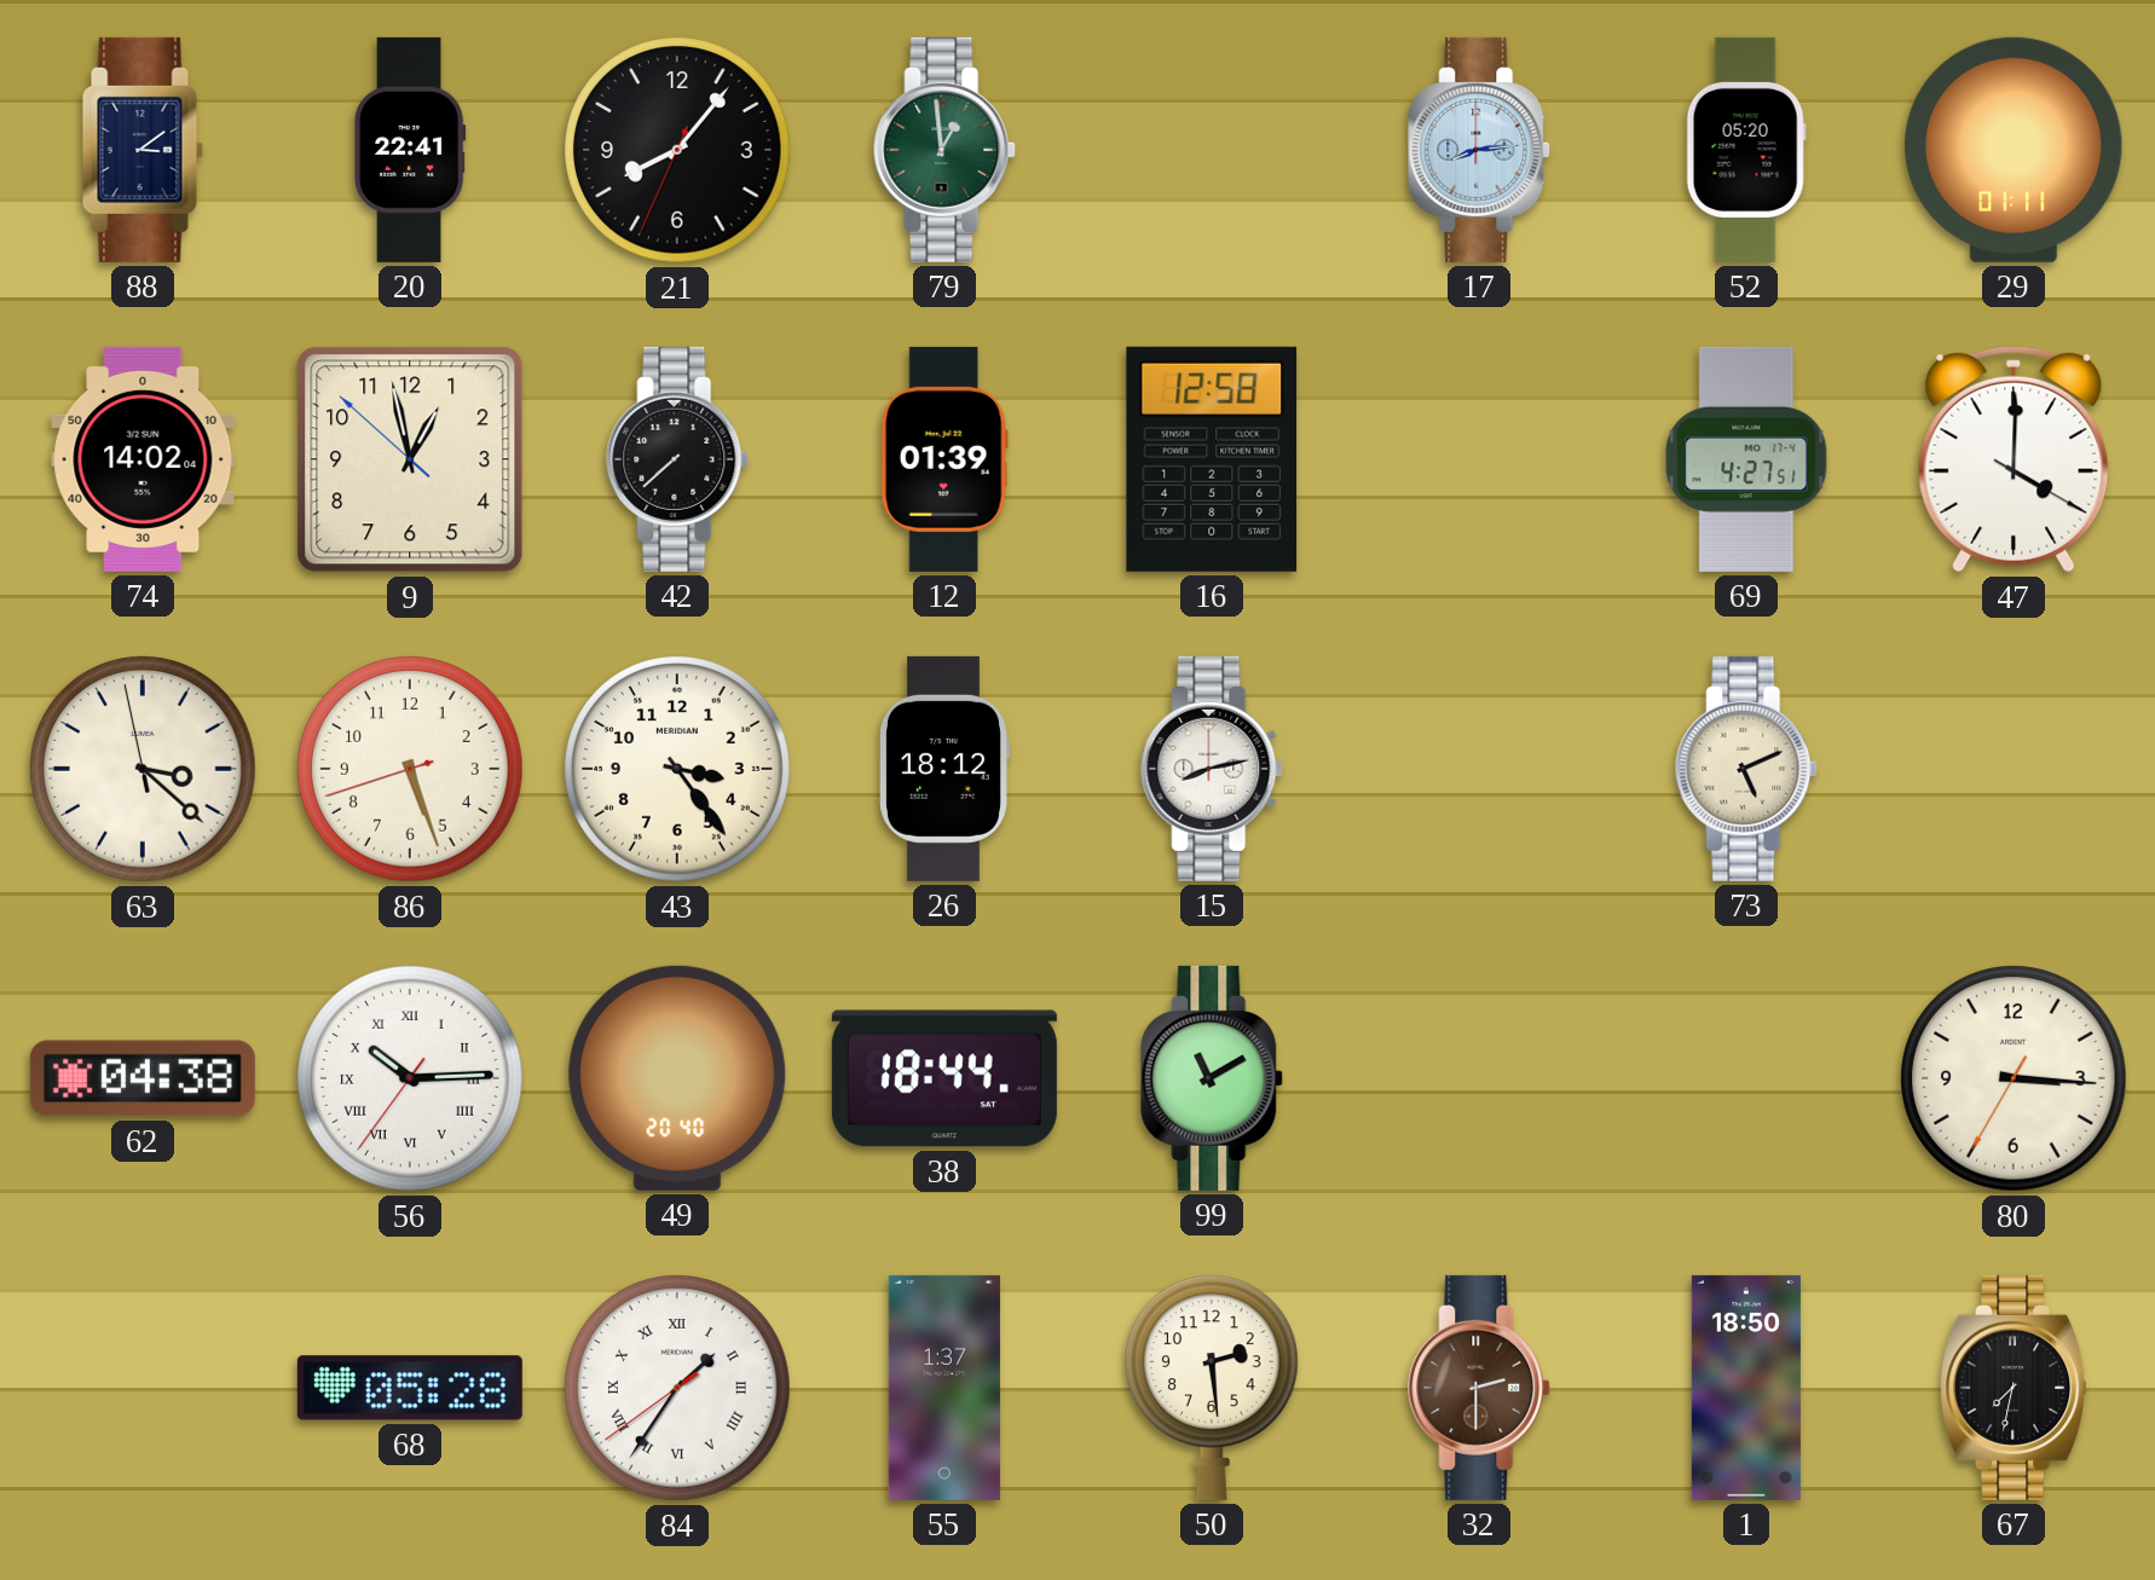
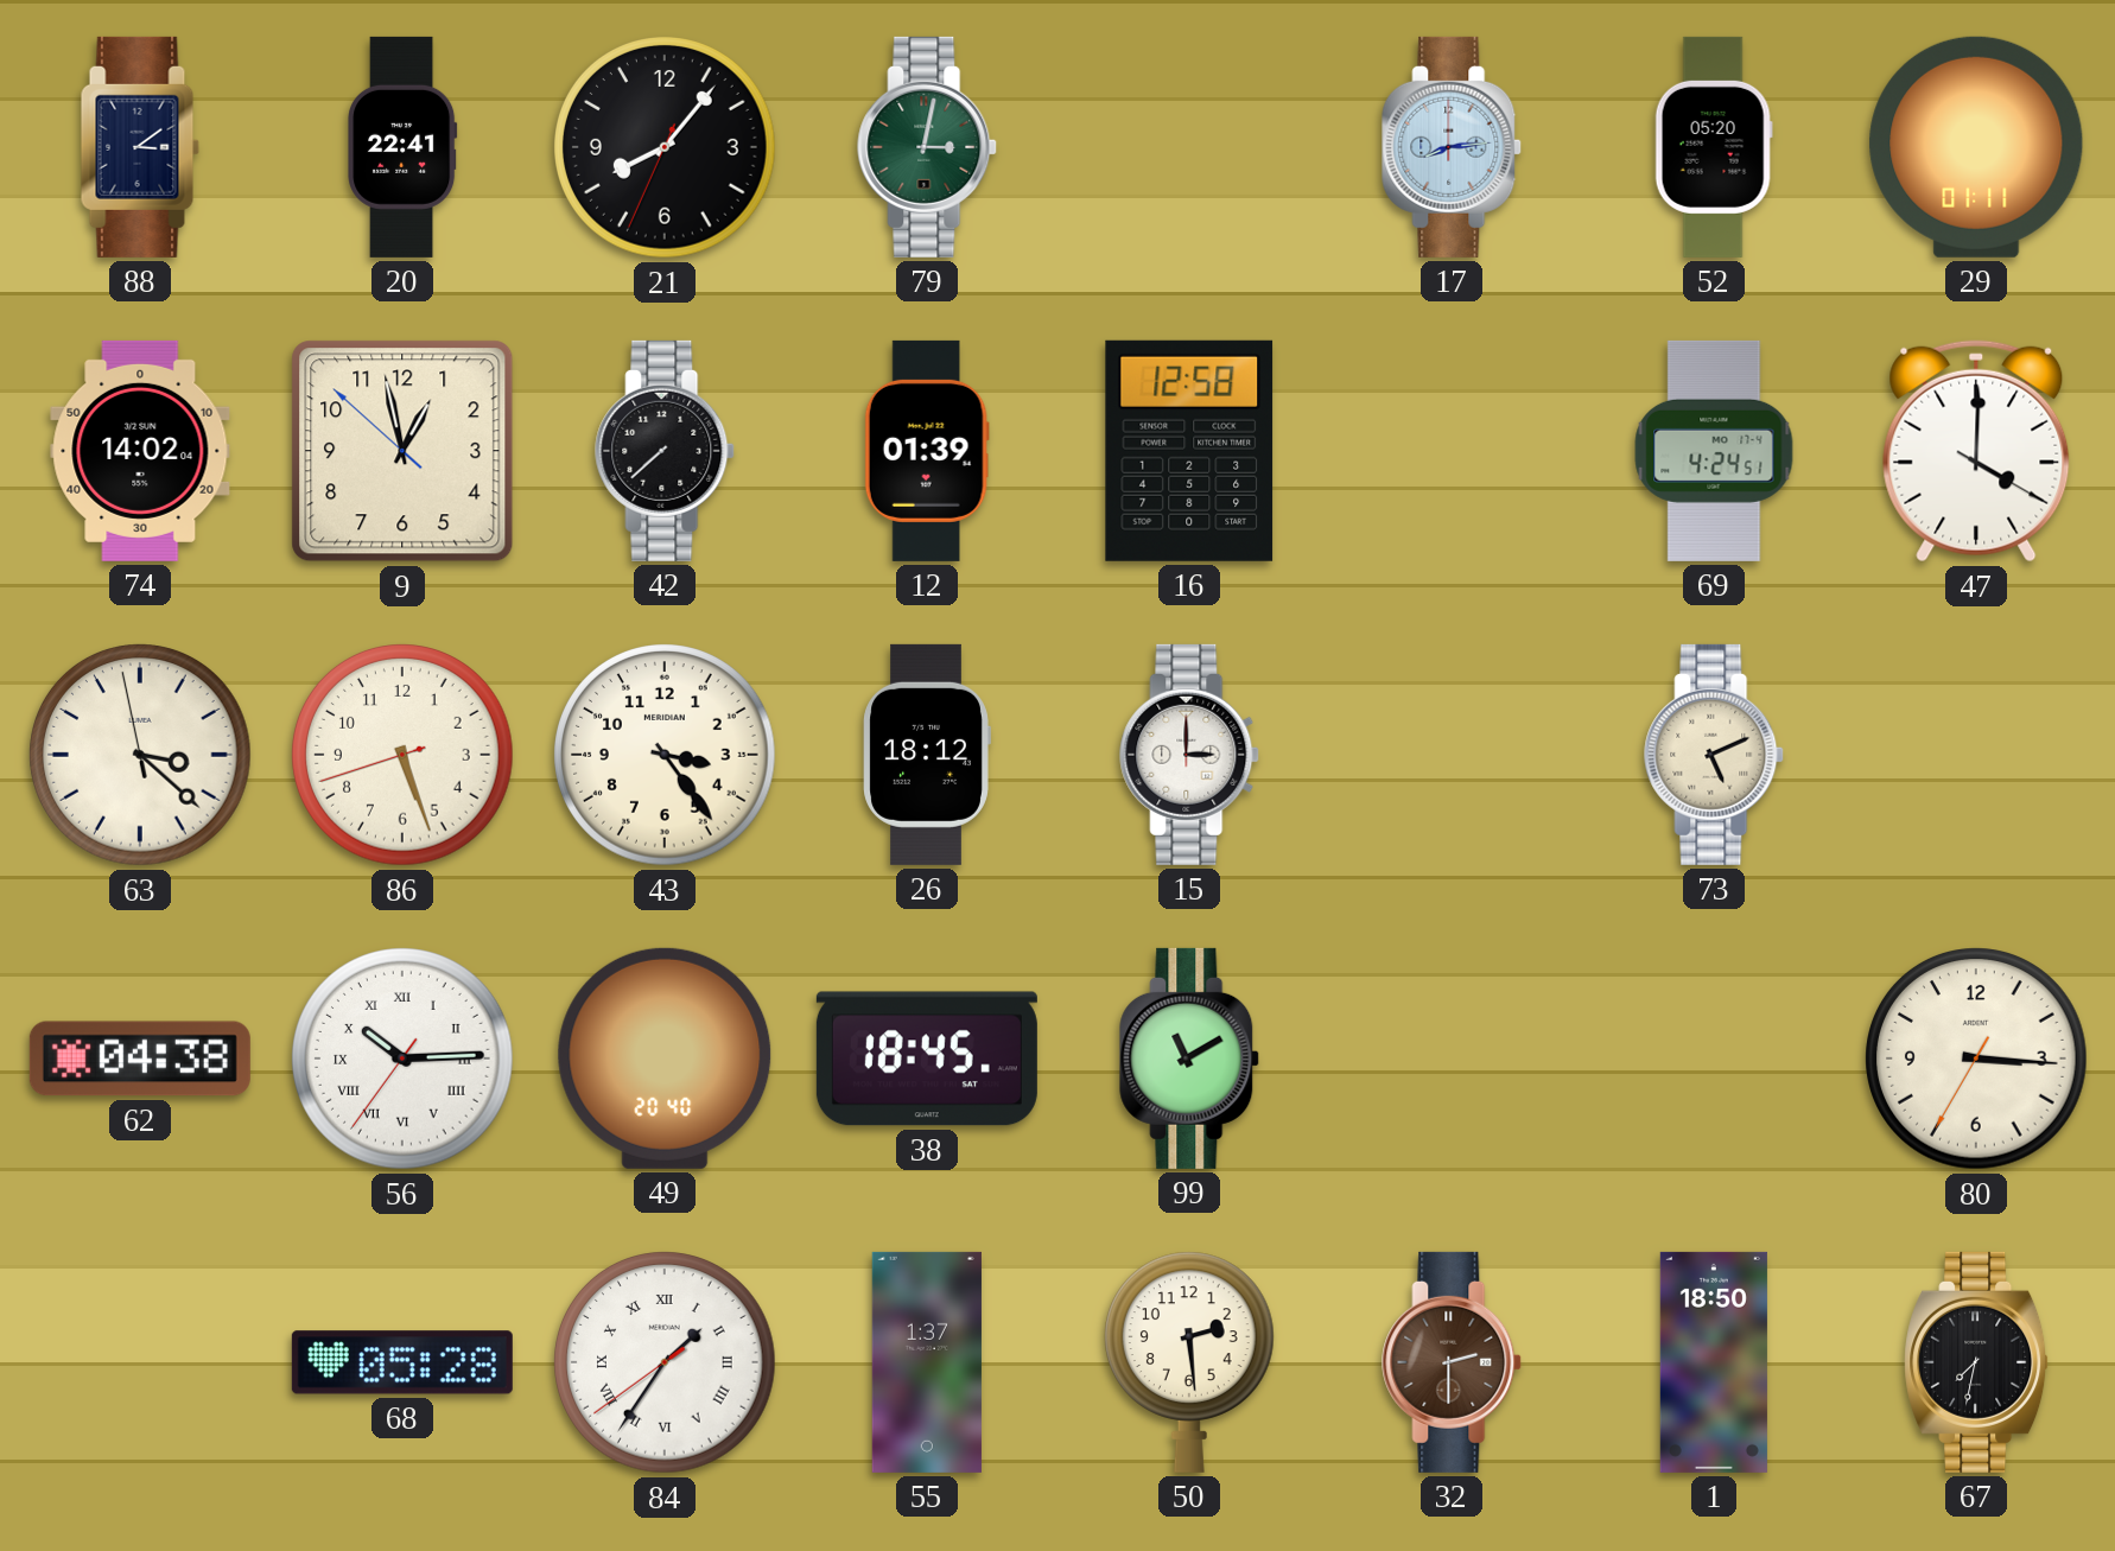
79: 12:59 -> 3:02
69: 4:27 -> 4:24
15: 8:13 -> 3:00
38: 18:44 -> 18:45
